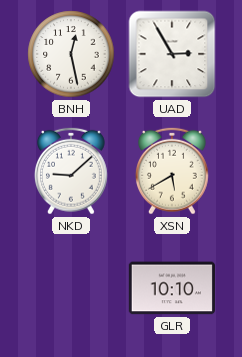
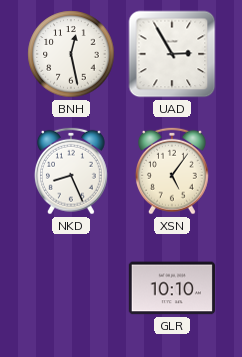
NKD: 9:08 -> 8:26
XSN: 5:40 -> 5:06
